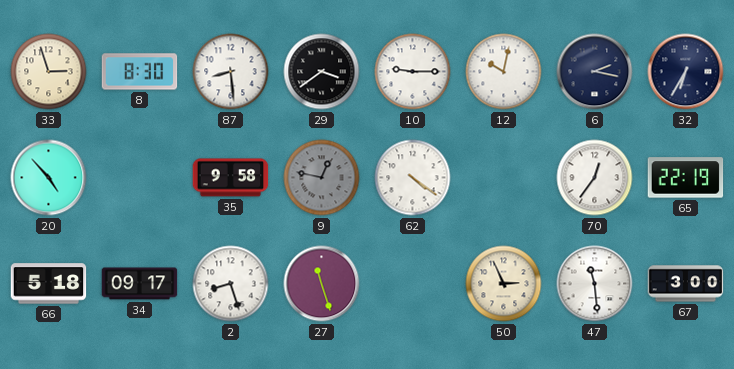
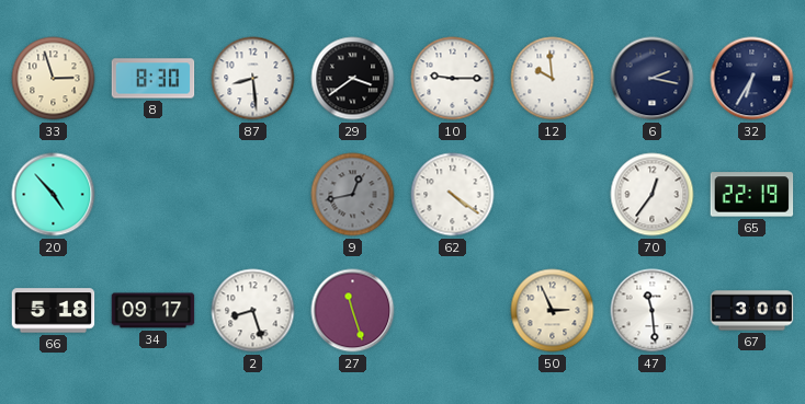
12: 10:02 -> 9:59
35: 9:58 -> none
9: 12:47 -> 12:43
